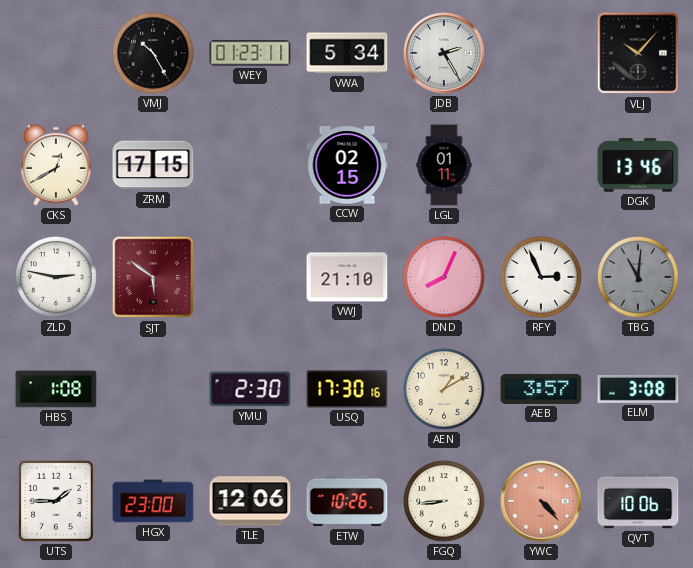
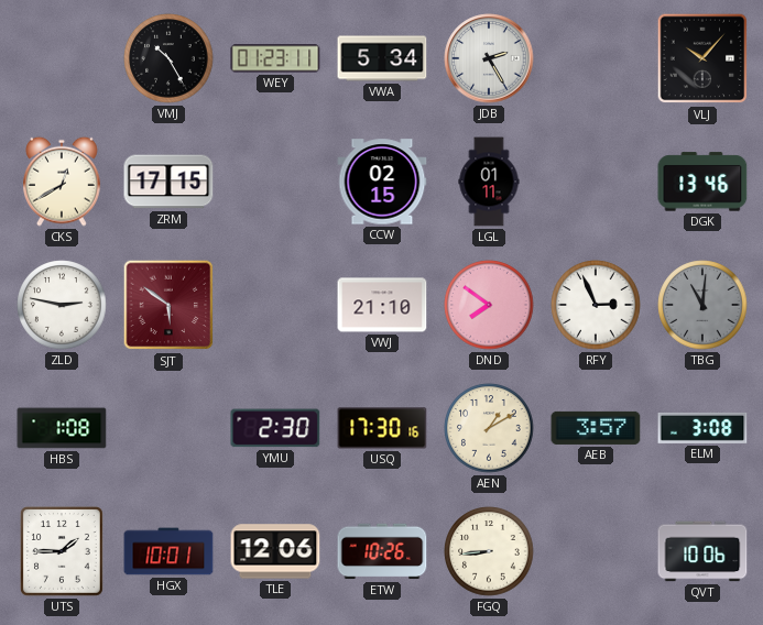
DND: 8:04 -> 7:51
HGX: 23:00 -> 10:01
YWC: 4:23 -> none
